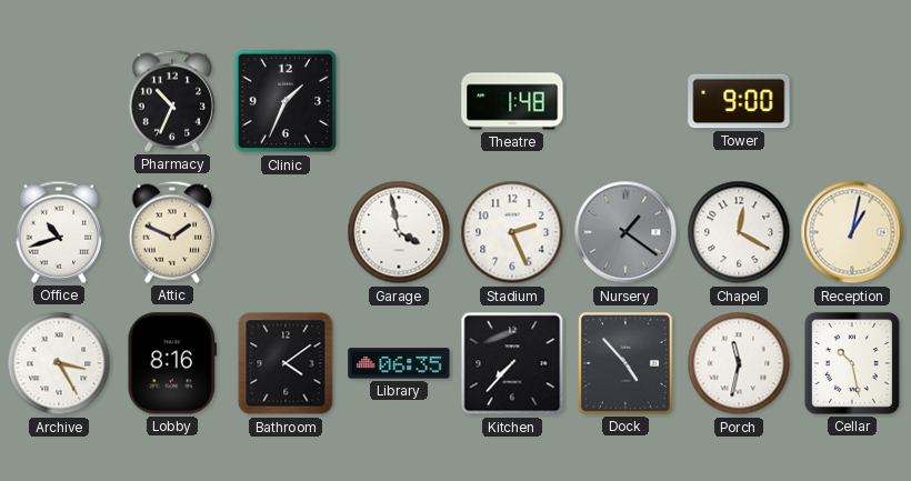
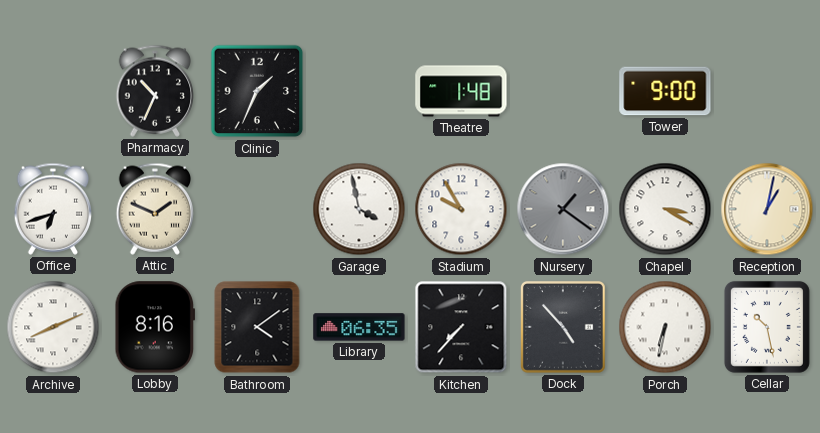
Office: 10:42 -> 6:42
Stadium: 2:26 -> 9:55
Chapel: 12:20 -> 3:20
Archive: 3:25 -> 8:11
Porch: 11:32 -> 6:32
